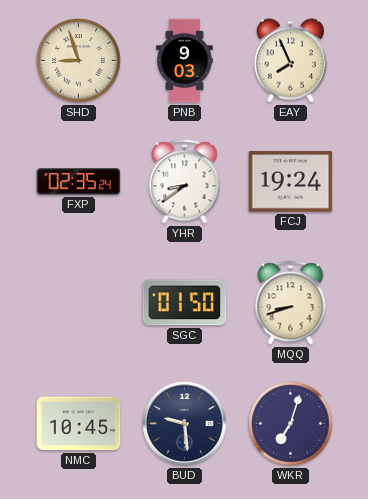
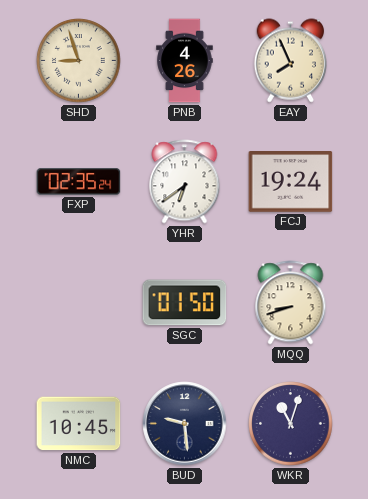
PNB: 9:03 -> 4:26
YHR: 8:39 -> 6:39
WKR: 7:03 -> 11:03
